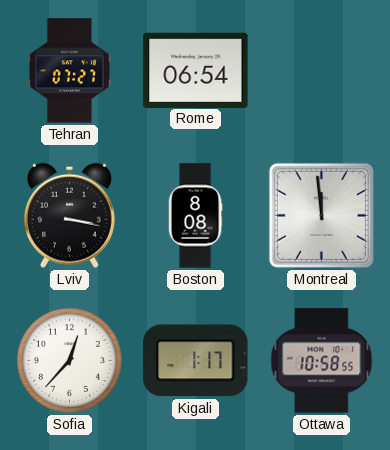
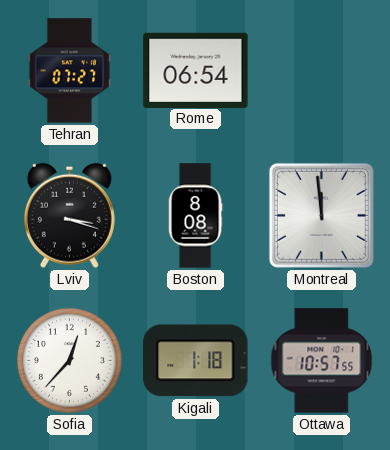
Lviv: 3:17 -> 3:18
Kigali: 1:17 -> 1:18
Ottawa: 10:58 -> 10:57
